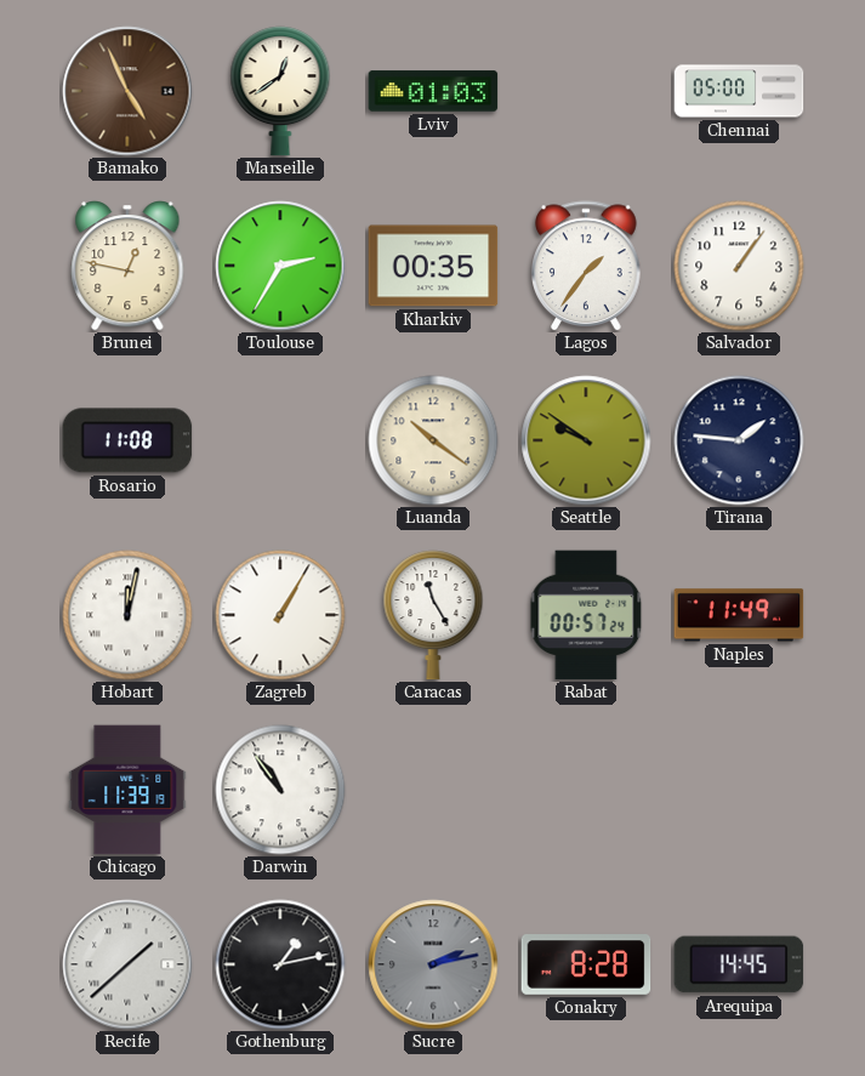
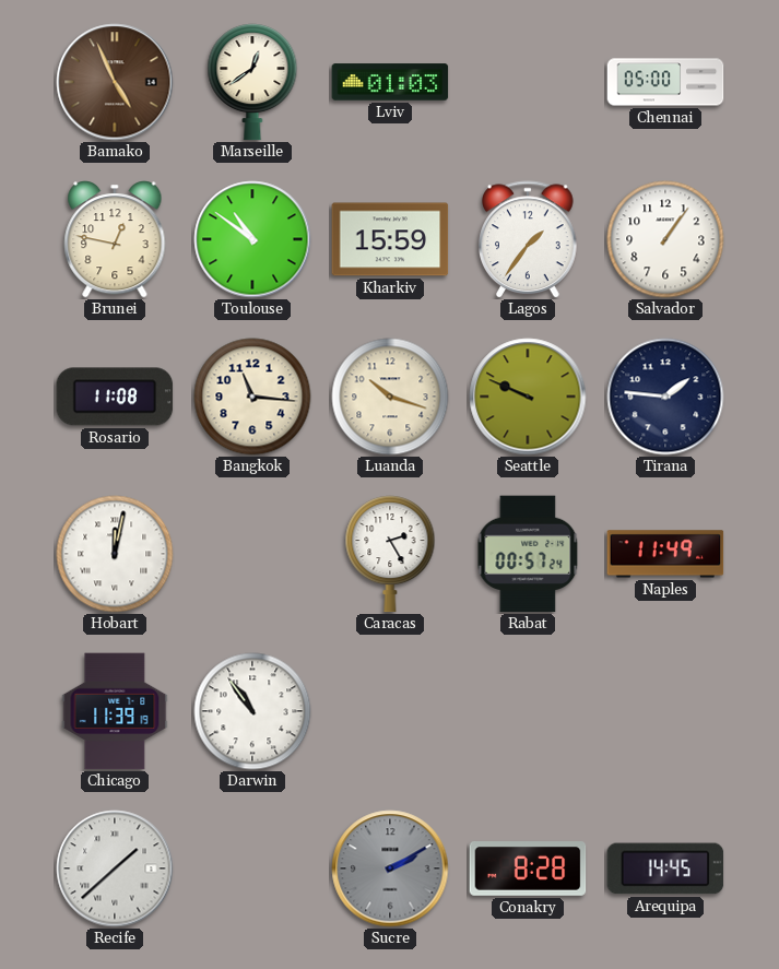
Toulouse: 2:35 -> 10:51
Kharkiv: 00:35 -> 15:59
Bangkok: none -> 11:16
Luanda: 10:21 -> 10:18
Seattle: 9:51 -> 9:49
Zagreb: 1:05 -> none
Caracas: 11:25 -> 2:25
Gothenburg: 1:13 -> none
Sucre: 2:13 -> 2:10
